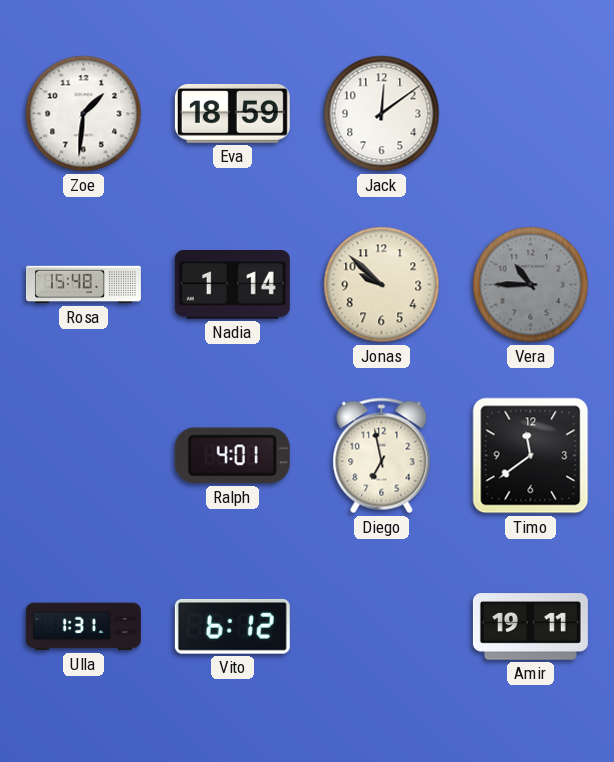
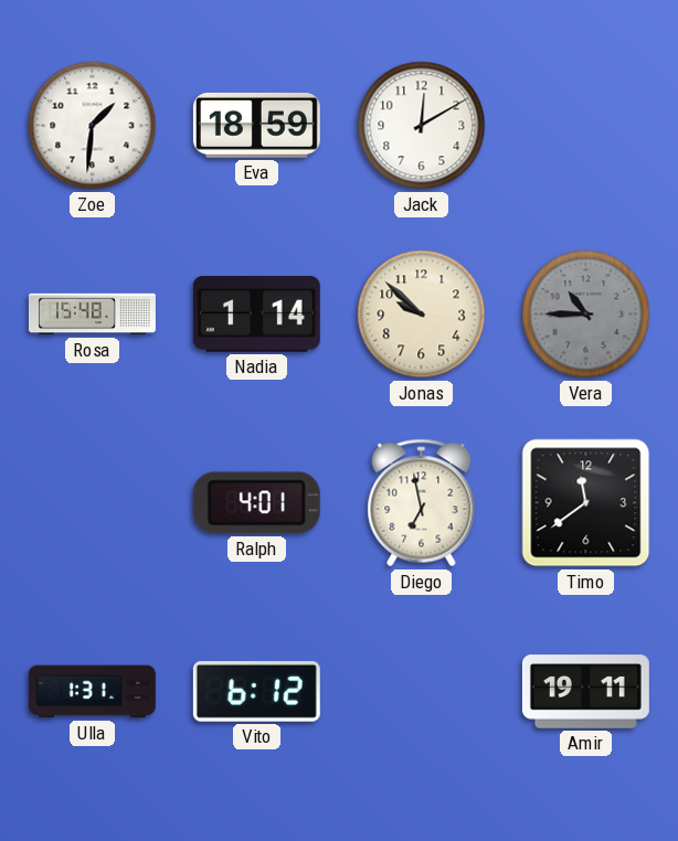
Jack: 12:09 -> 12:10
